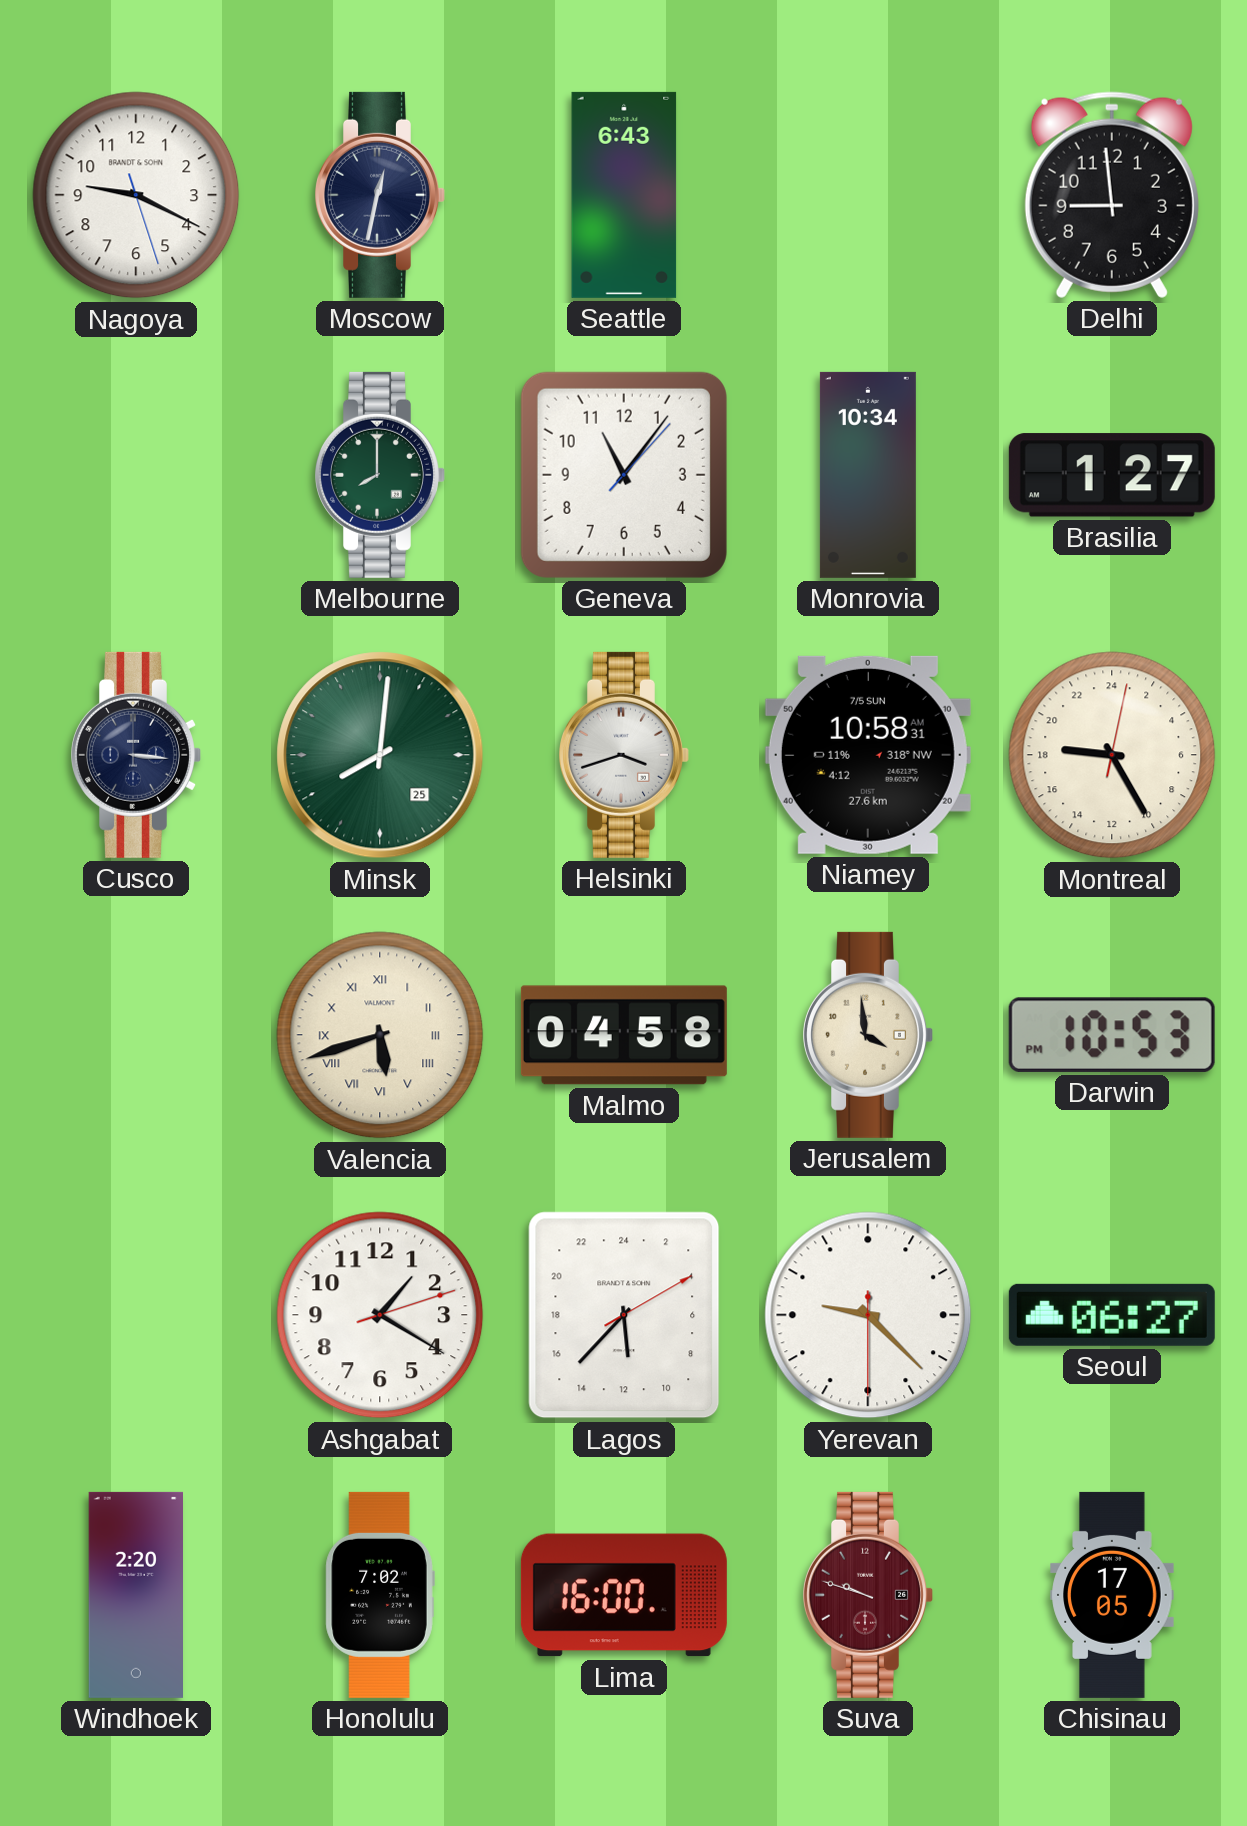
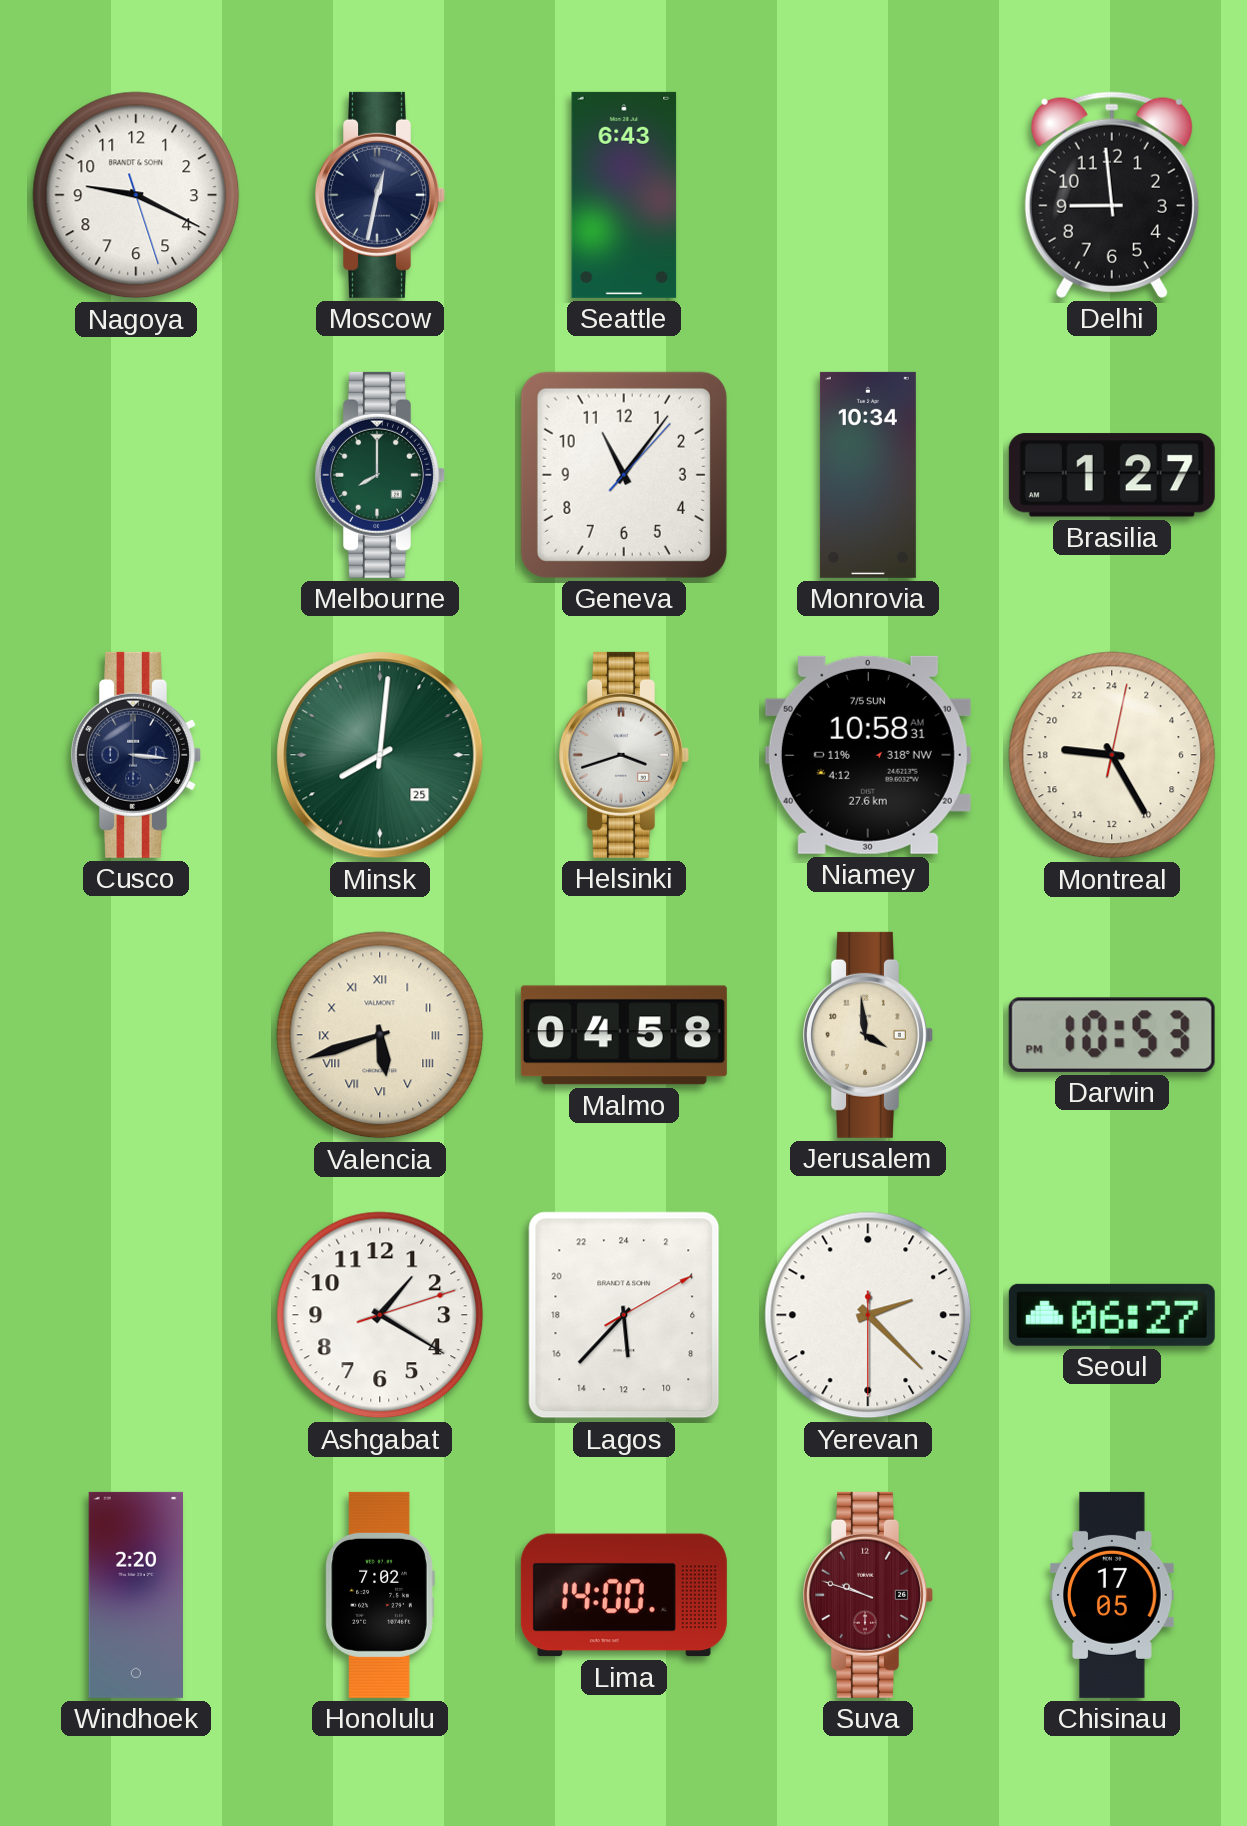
Yerevan: 9:22 -> 2:22
Lima: 16:00 -> 14:00
